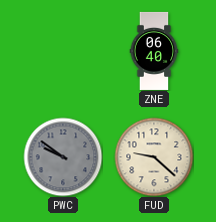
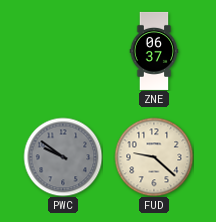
ZNE: 06:40 -> 06:37
